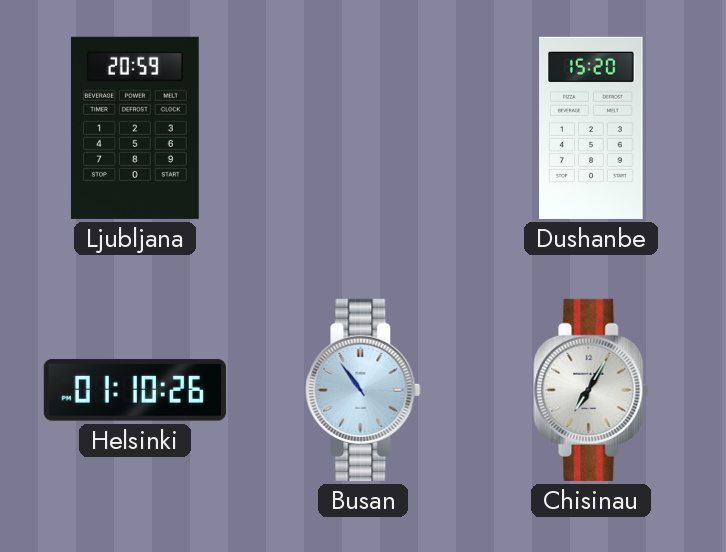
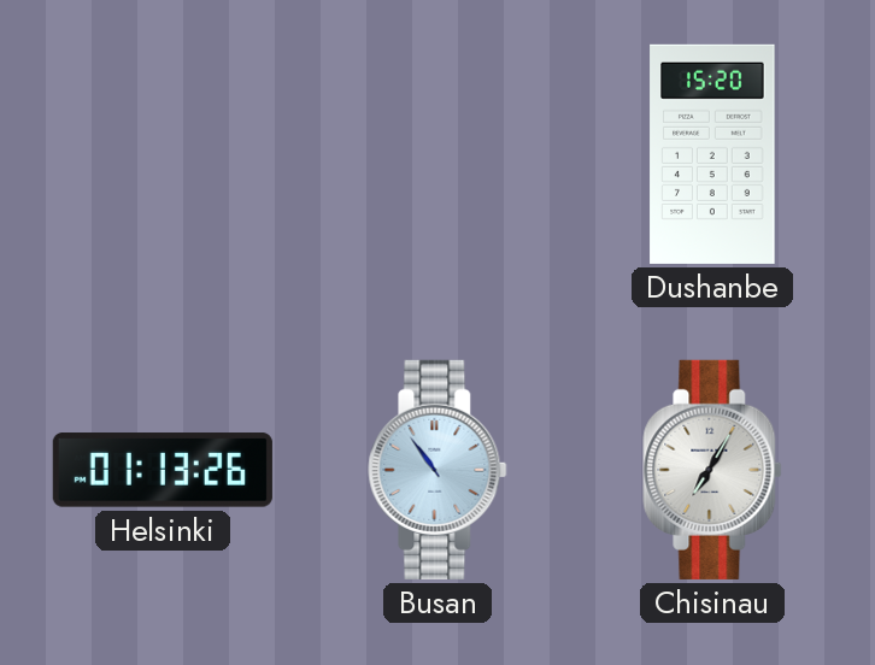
Ljubljana: 20:59 -> none
Helsinki: 01:10 -> 01:13
